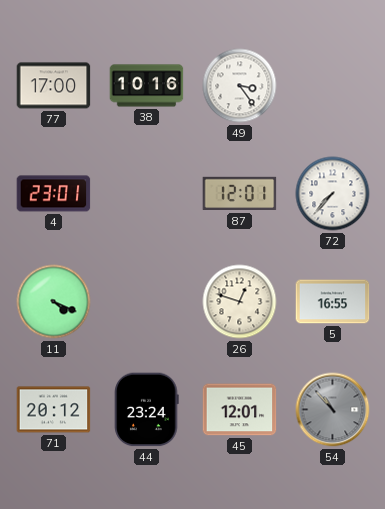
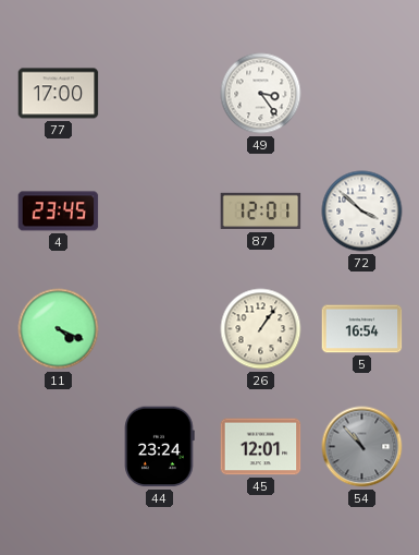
38: 10:16 -> none
4: 23:01 -> 23:45
72: 7:37 -> 3:52
26: 12:48 -> 1:06
5: 16:55 -> 16:54
71: 20:12 -> none
